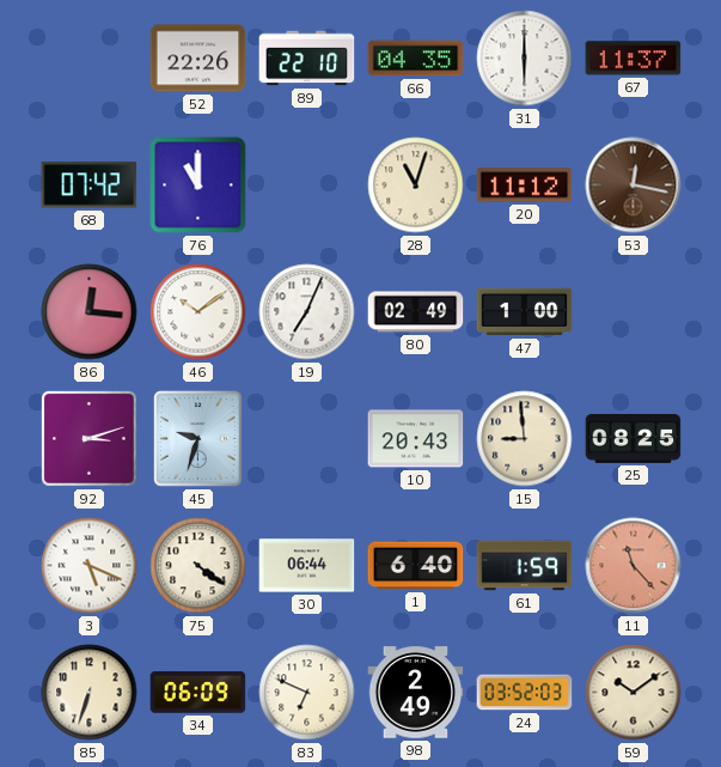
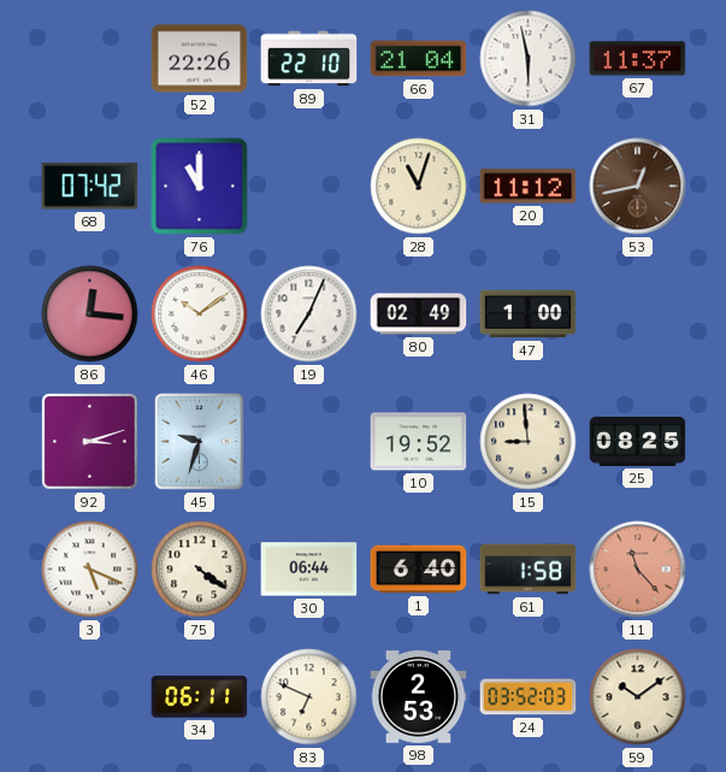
66: 04:35 -> 21:04
31: 6:00 -> 5:58
53: 12:17 -> 12:43
10: 20:43 -> 19:52
61: 1:59 -> 1:58
85: 6:33 -> none
34: 06:09 -> 06:11
98: 2:49 -> 2:53
